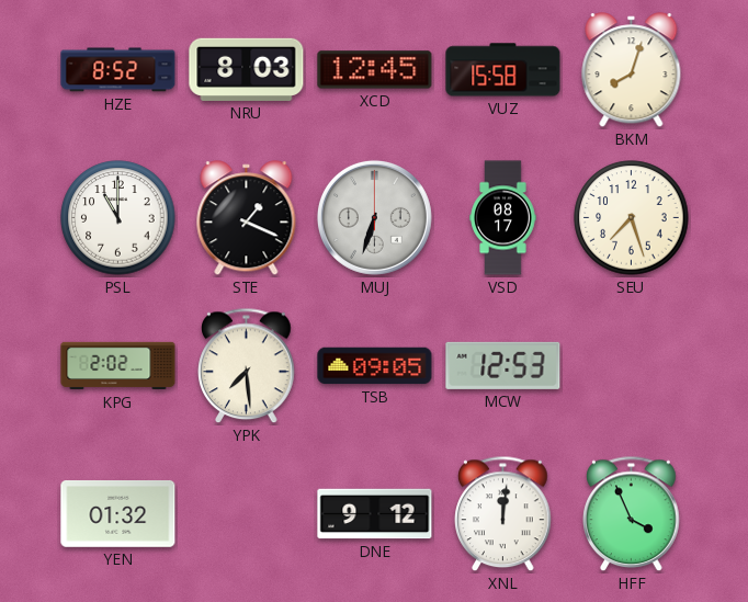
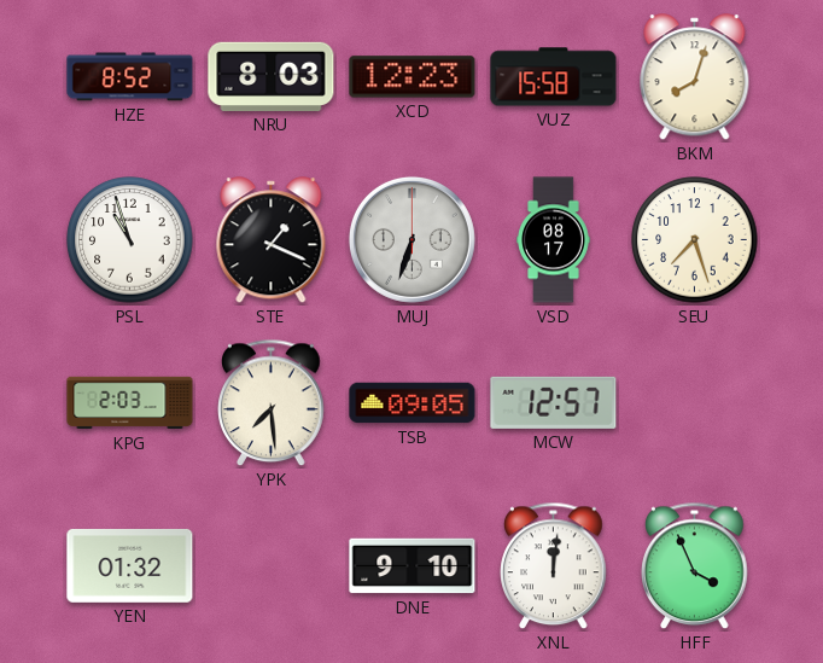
XCD: 12:45 -> 12:23
PSL: 11:00 -> 10:57
KPG: 2:02 -> 2:03
MCW: 12:53 -> 12:57
DNE: 9:12 -> 9:10
